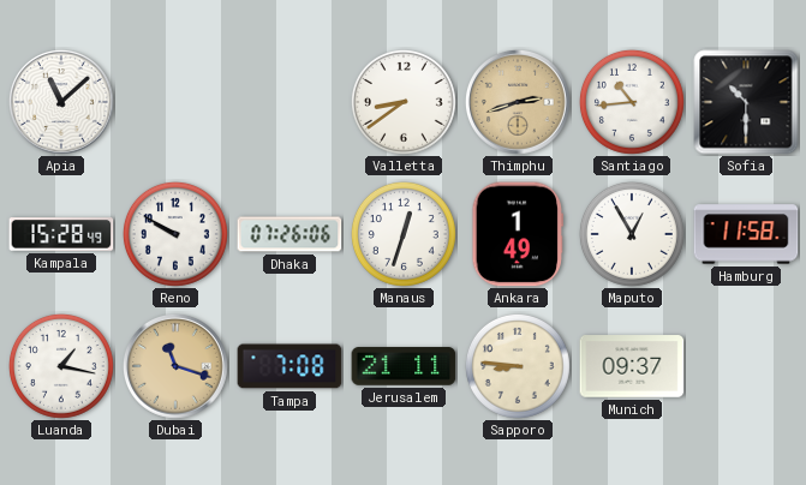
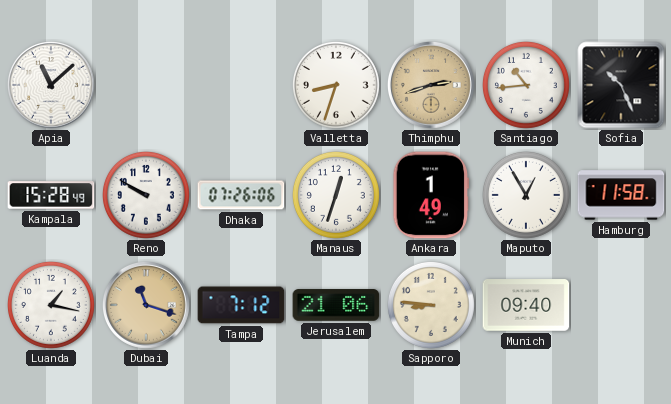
Valletta: 8:39 -> 8:33
Sofia: 10:30 -> 10:26
Tampa: 7:08 -> 7:12
Jerusalem: 21:11 -> 21:06
Munich: 09:37 -> 09:40
